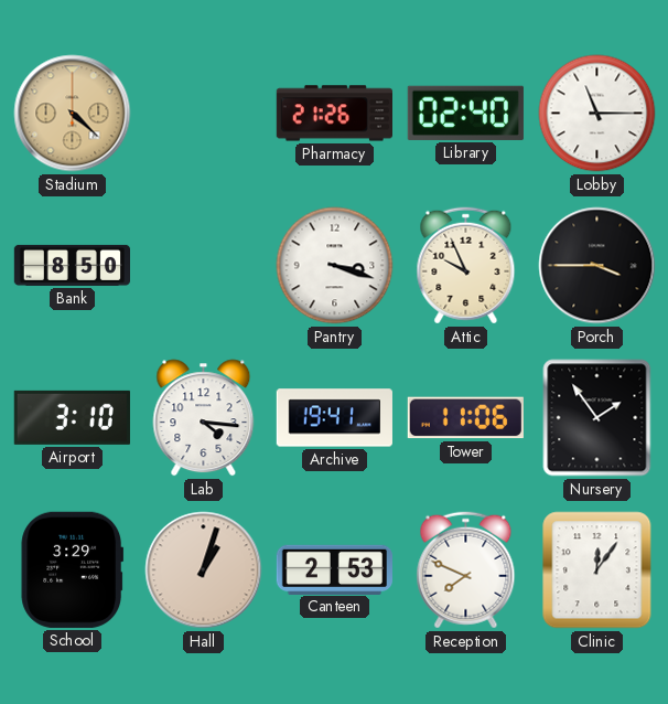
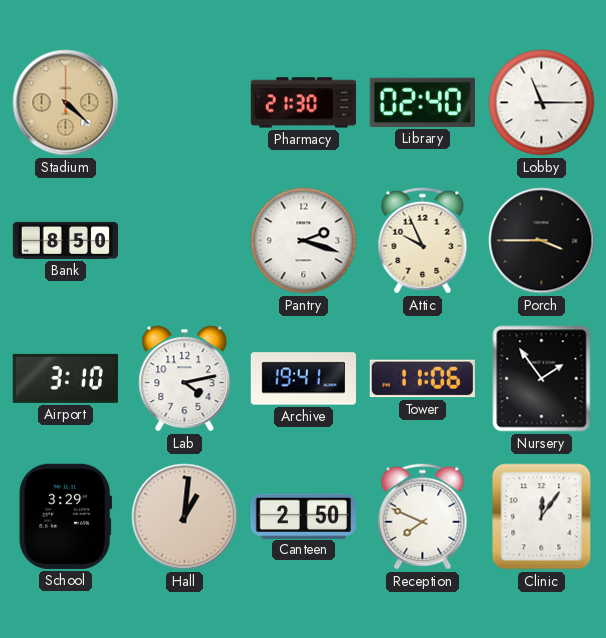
Pharmacy: 21:26 -> 21:30
Pantry: 3:18 -> 2:18
Lab: 4:16 -> 4:13
Hall: 1:03 -> 1:01
Canteen: 2:53 -> 2:50
